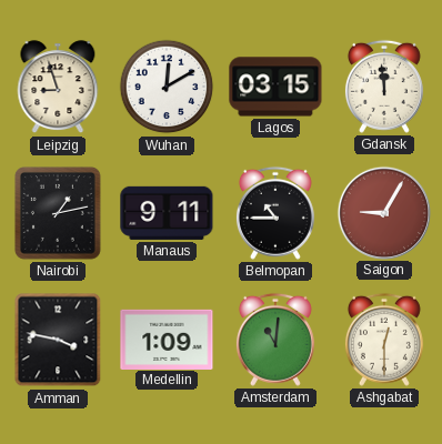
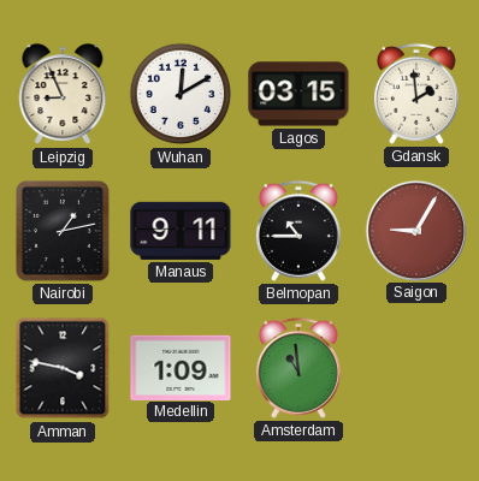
Leipzig: 8:57 -> 8:56
Gdansk: 11:59 -> 1:59
Amsterdam: 11:01 -> 10:59
Ashgabat: 12:30 -> none
